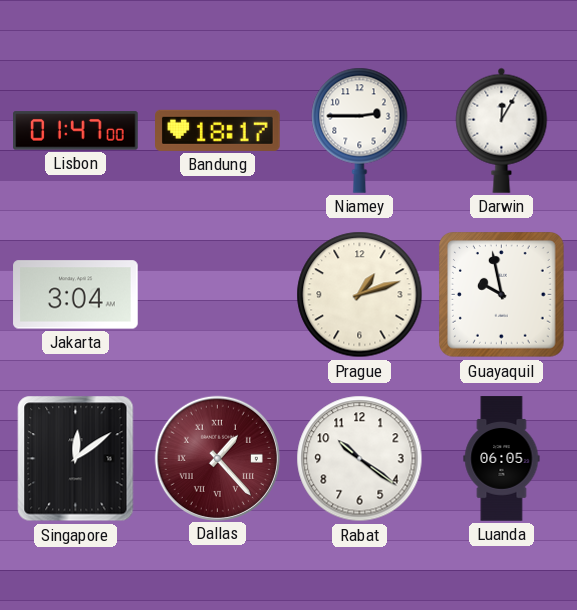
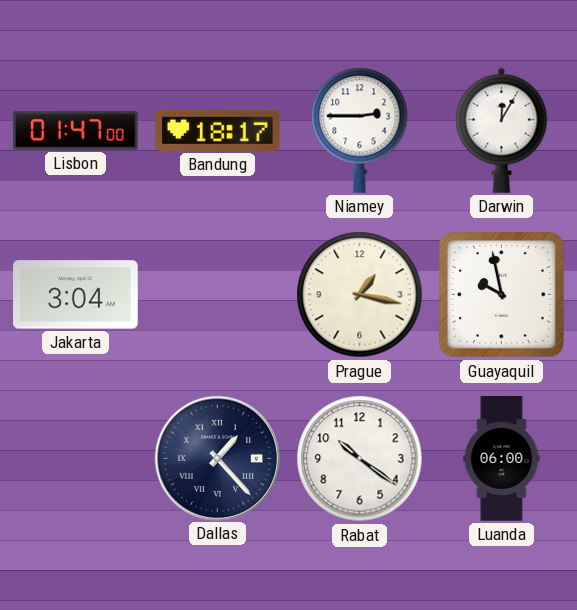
Prague: 1:12 -> 1:17
Singapore: 12:09 -> none
Dallas dial: burgundy -> navy
Luanda: 06:05 -> 06:00
